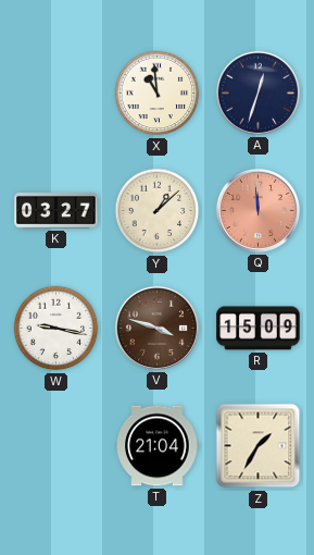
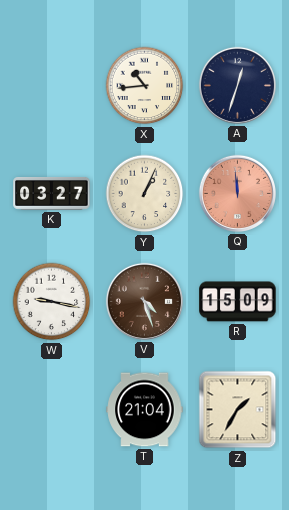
X: 10:59 -> 10:44
Y: 1:08 -> 1:04
V: 3:48 -> 4:27
